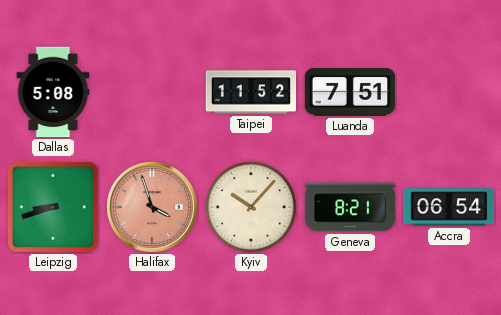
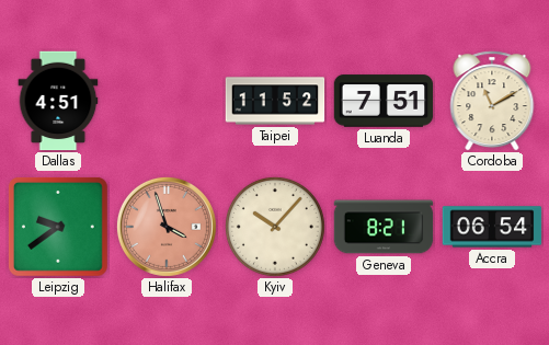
Dallas: 5:08 -> 4:51
Cordoba: none -> 11:10
Leipzig: 8:42 -> 9:39
